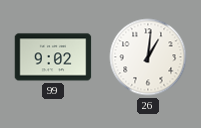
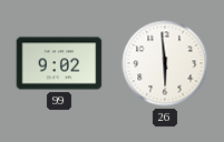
26: 1:01 -> 5:59
